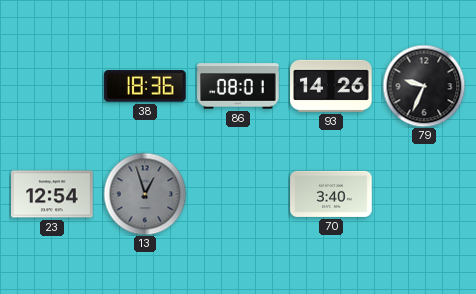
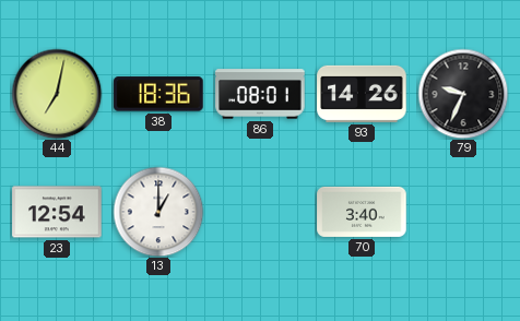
44: none -> 7:02
13: 12:57 -> 1:00
13 dial: grey -> white
